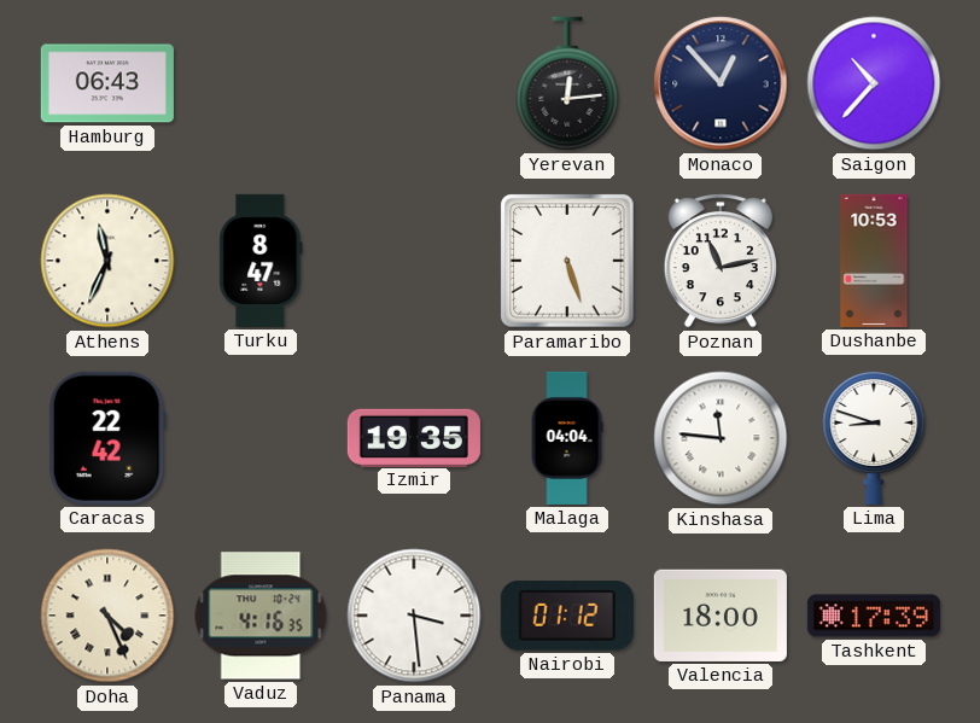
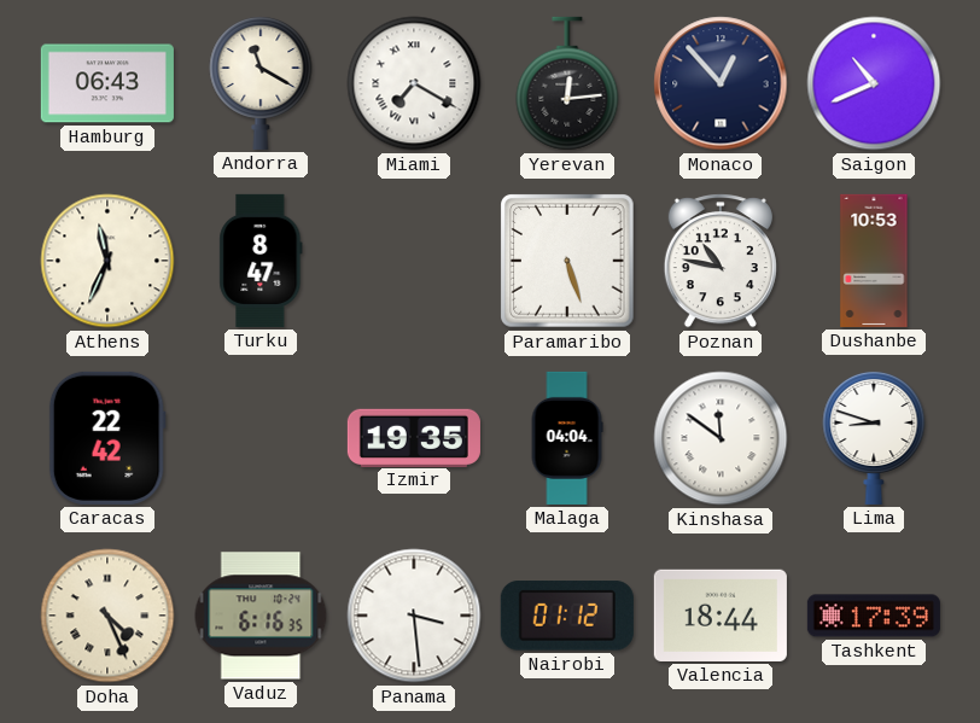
Andorra: none -> 11:20
Miami: none -> 7:20
Saigon: 10:37 -> 10:41
Poznan: 11:13 -> 10:47
Kinshasa: 11:46 -> 11:51
Vaduz: 4:16 -> 6:16
Valencia: 18:00 -> 18:44
